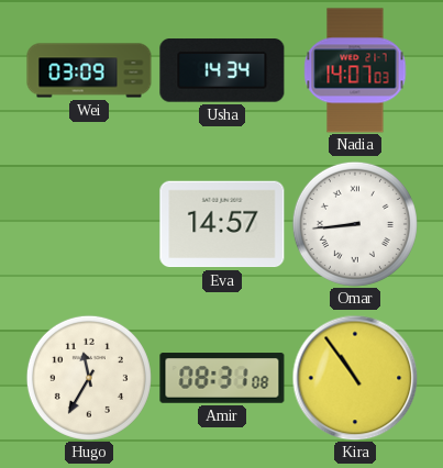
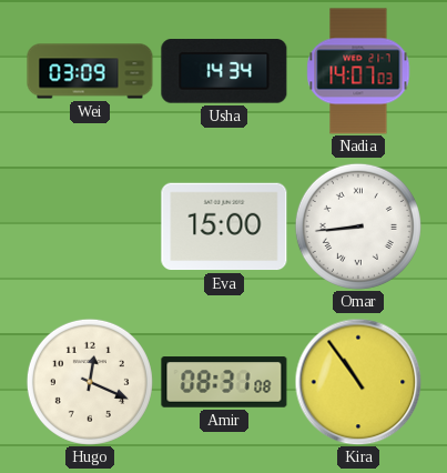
Eva: 14:57 -> 15:00
Hugo: 11:35 -> 12:19
